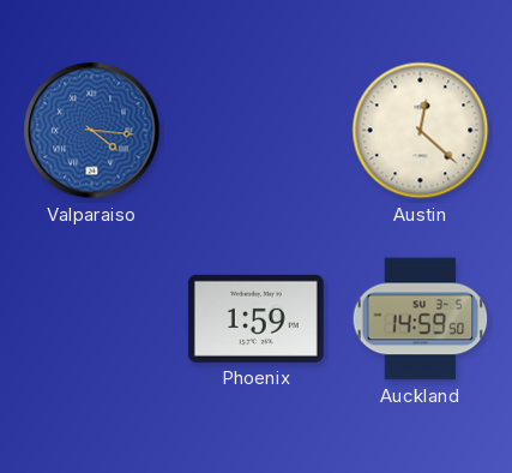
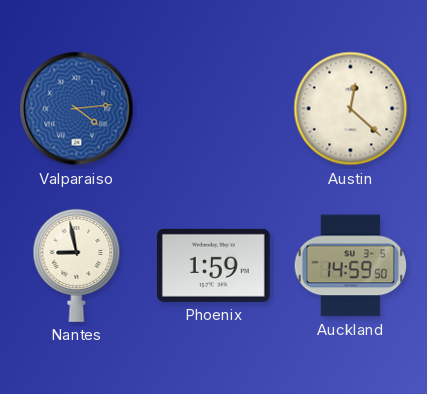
Valparaiso: 4:16 -> 4:14
Nantes: none -> 8:58
